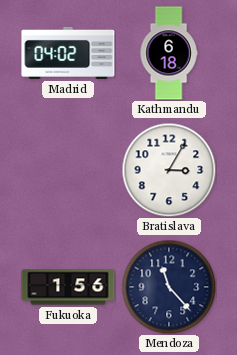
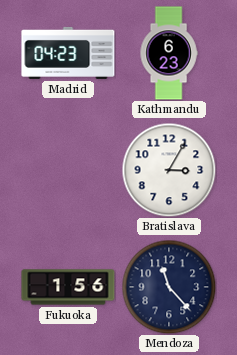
Madrid: 04:02 -> 04:23
Kathmandu: 6:18 -> 6:23
